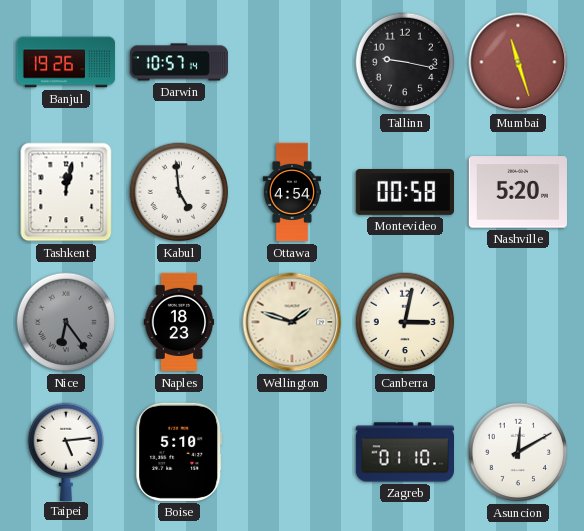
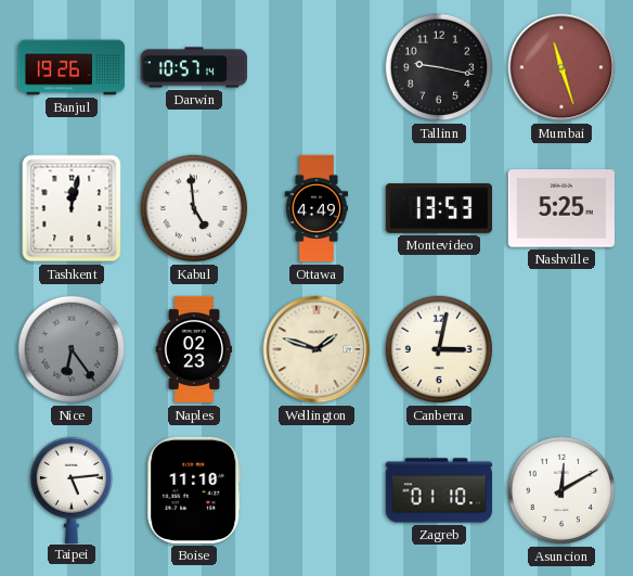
Ottawa: 4:54 -> 4:49
Montevideo: 00:58 -> 13:53
Nashville: 5:20 -> 5:25
Naples: 18:23 -> 02:23
Boise: 5:10 -> 11:10
